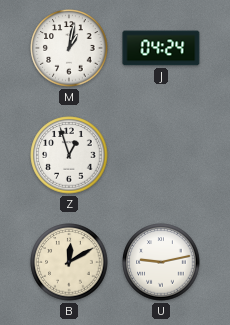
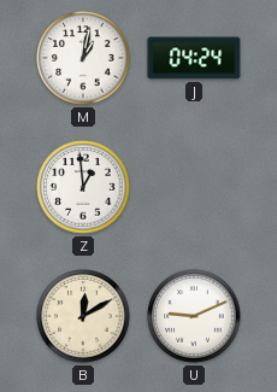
Z: 12:57 -> 12:59
U: 9:13 -> 9:11
